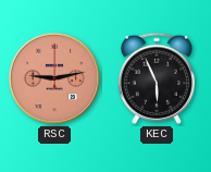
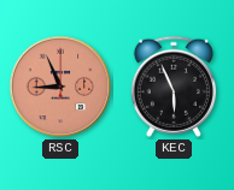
RSC: 9:13 -> 8:56
